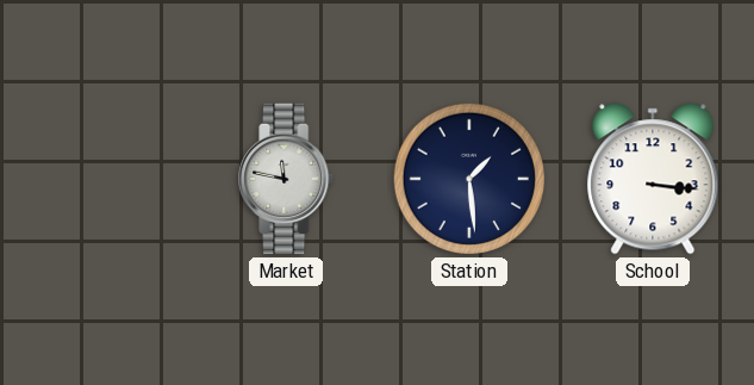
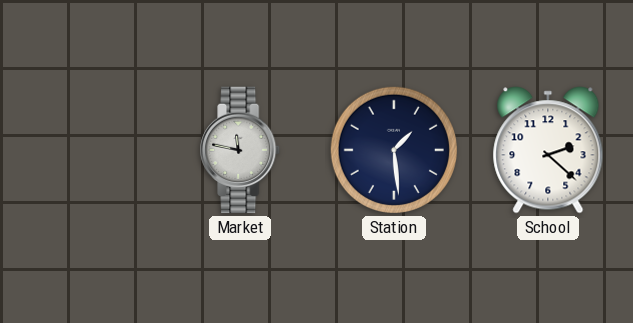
School: 3:16 -> 2:22
